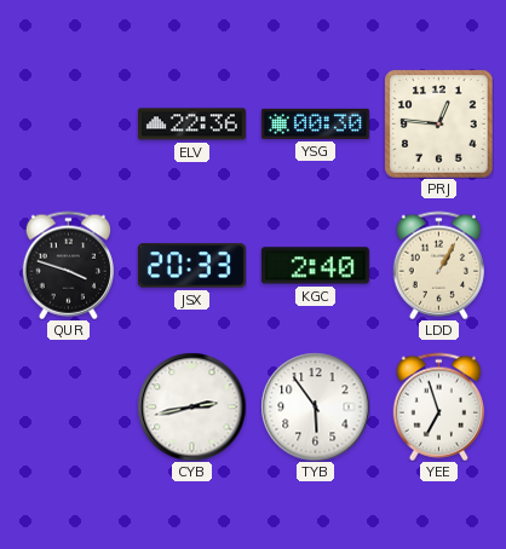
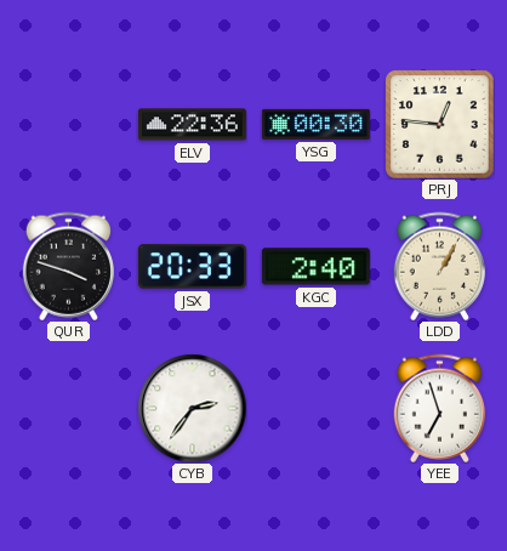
CYB: 2:43 -> 2:36
TYB: 5:54 -> none
